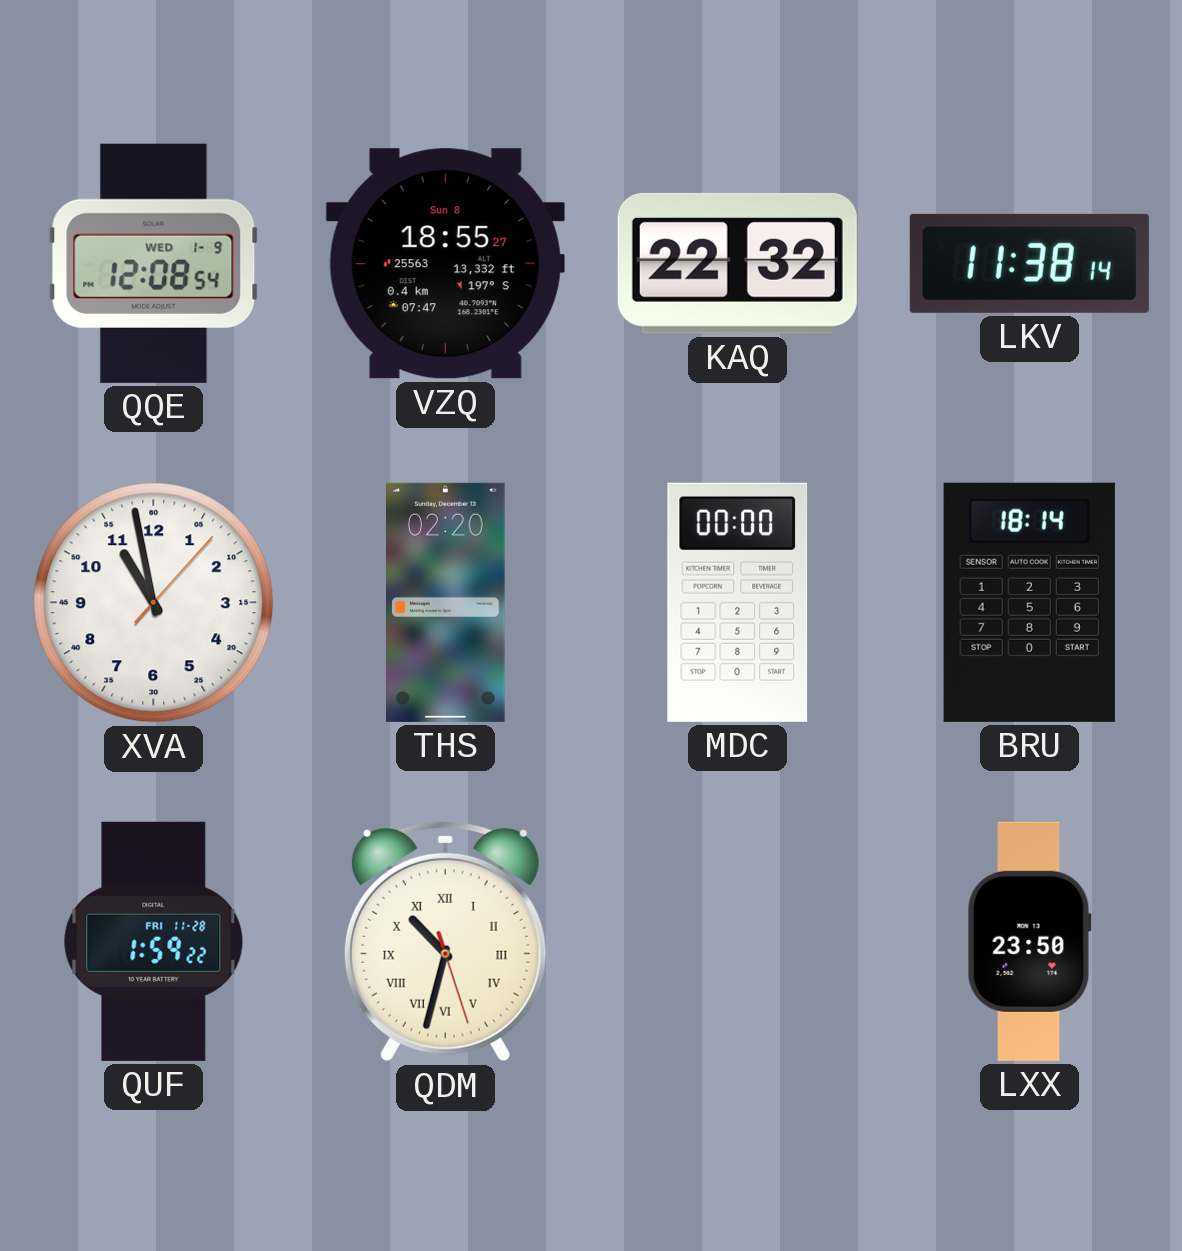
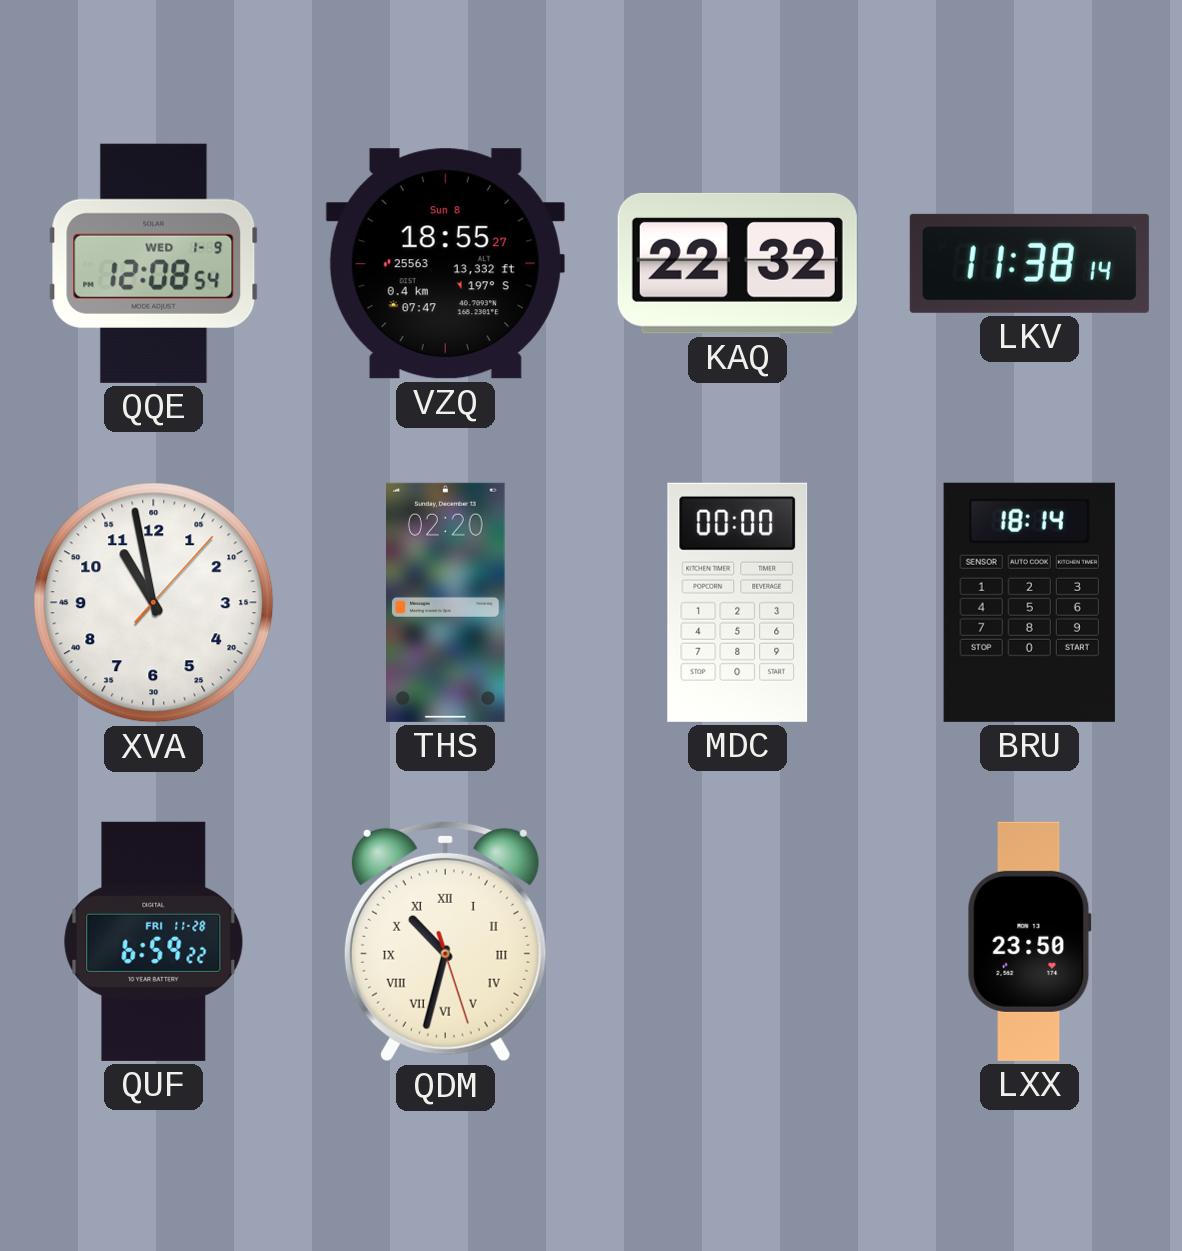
QUF: 1:59 -> 6:59
